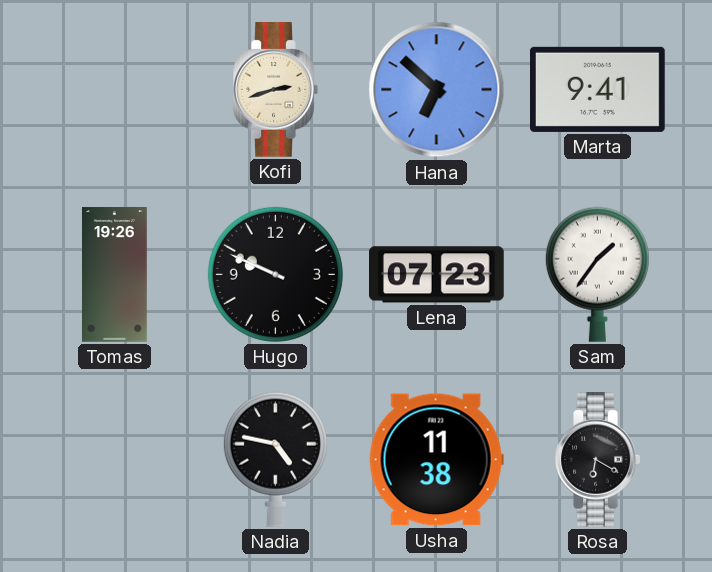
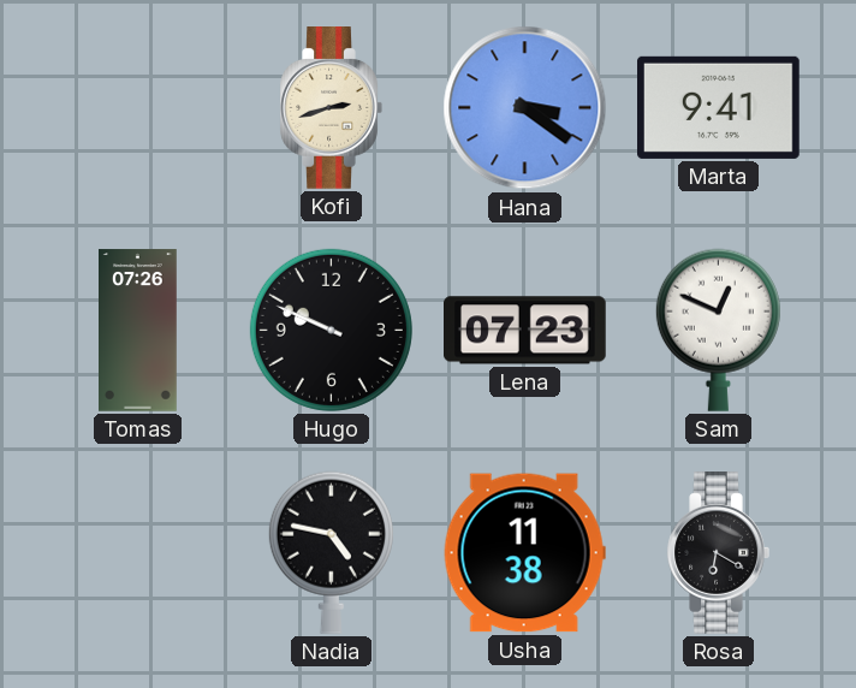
Hana: 6:52 -> 3:21
Tomas: 19:26 -> 07:26
Sam: 1:36 -> 12:49
